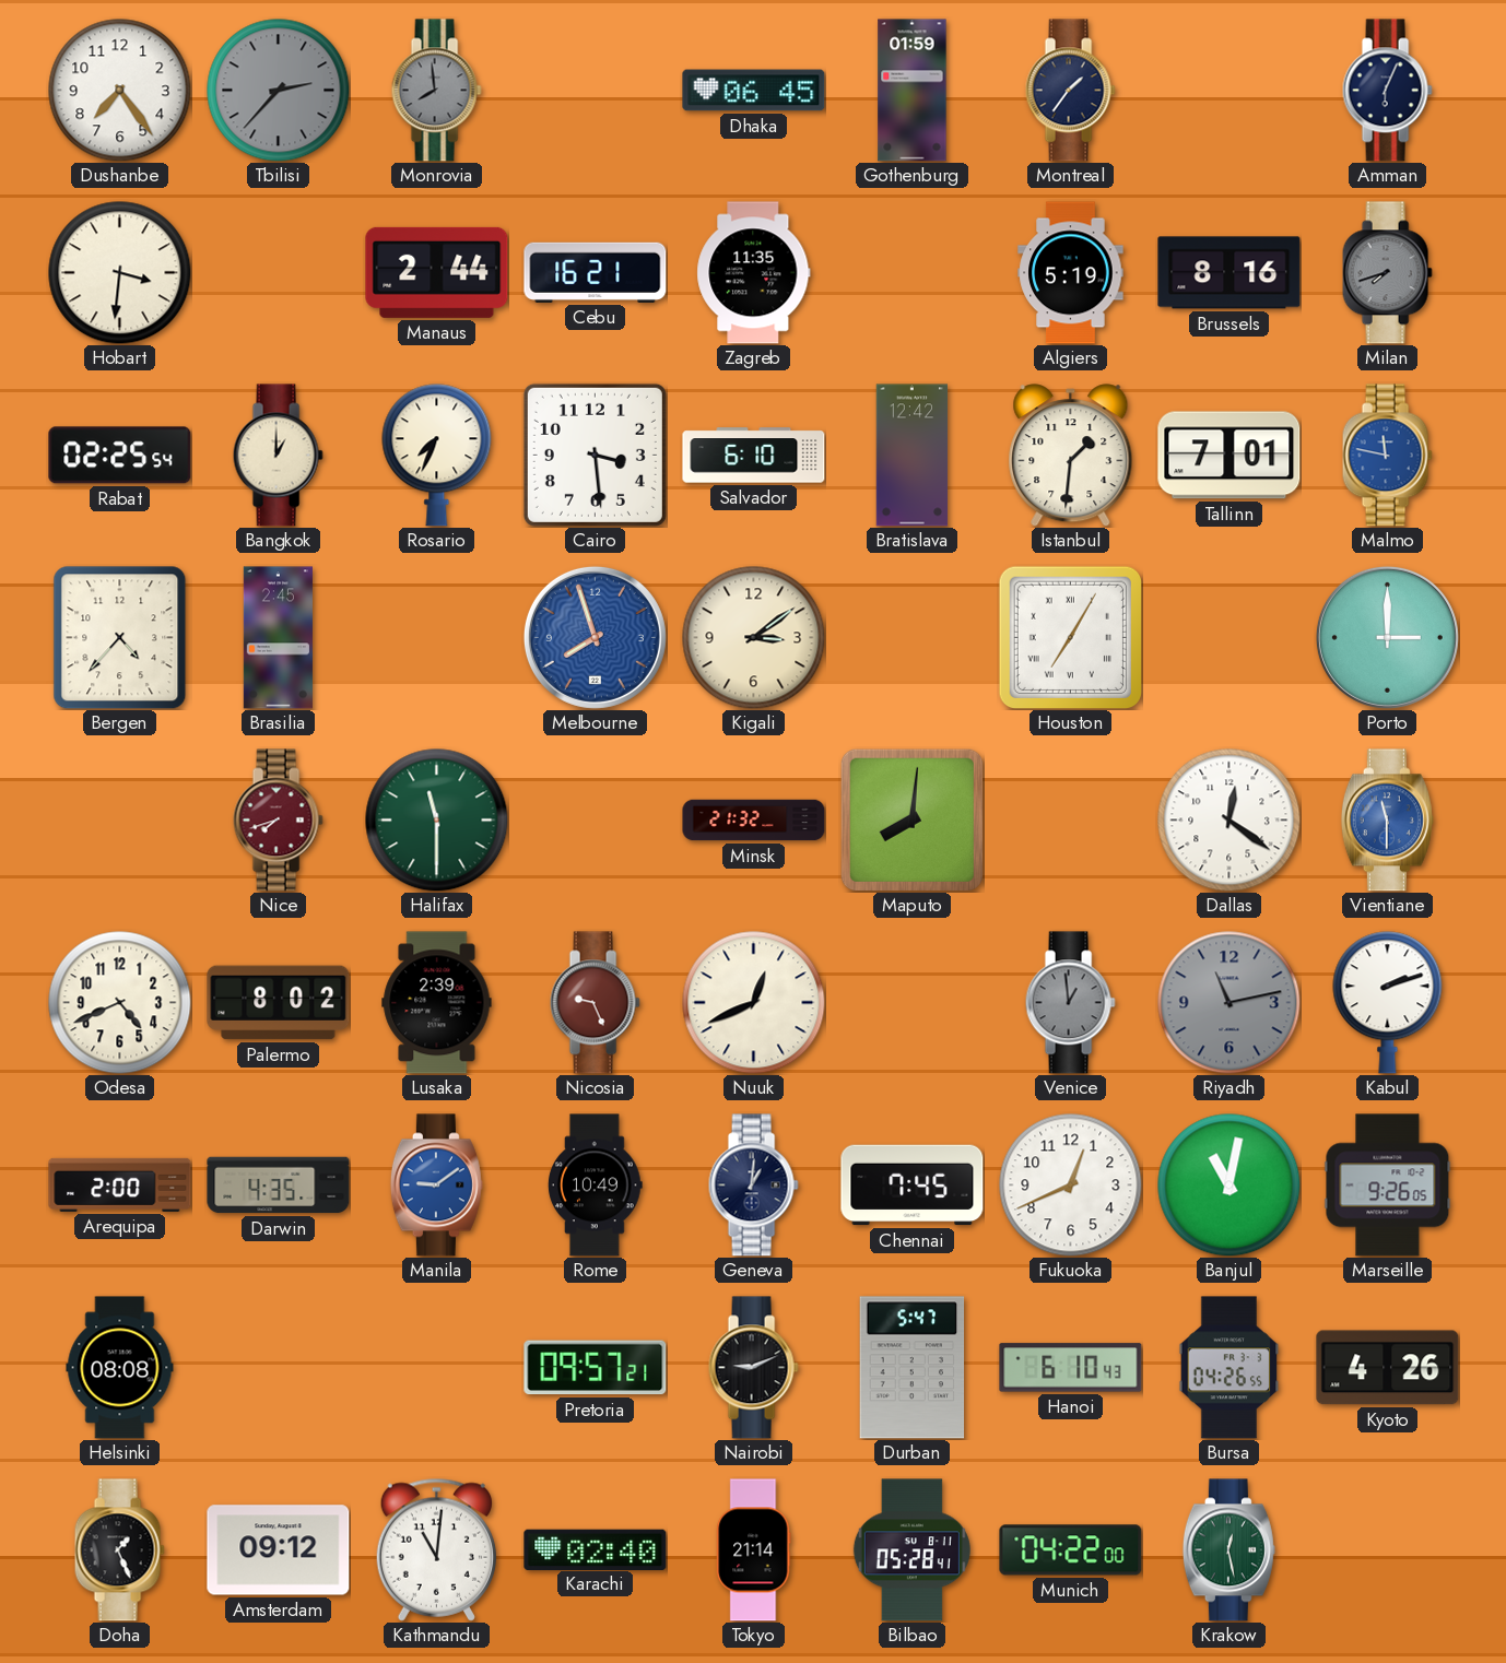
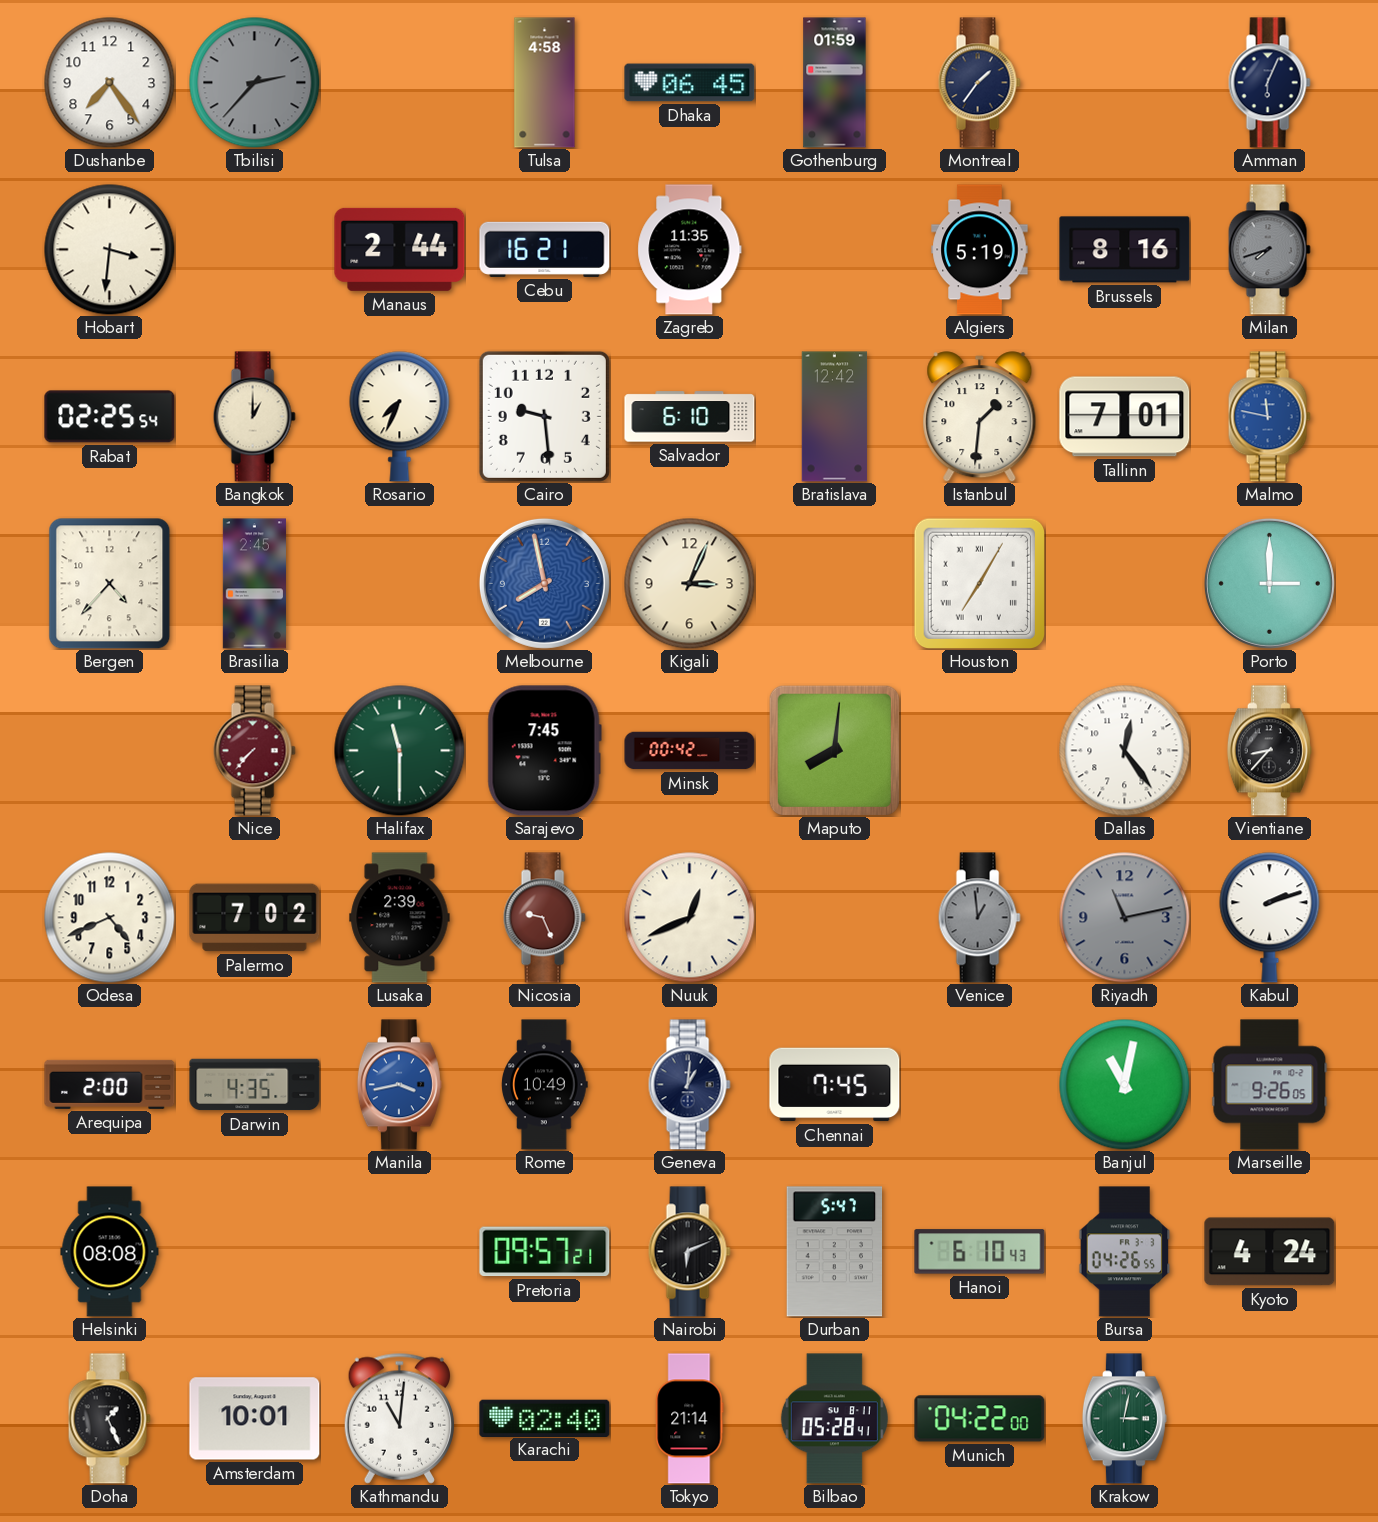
Monrovia: 7:59 -> none
Tulsa: none -> 4:58
Cairo: 3:29 -> 9:29
Melbourne: 7:57 -> 7:58
Kigali: 3:09 -> 3:04
Nice: 7:42 -> 7:37
Sarajevo: none -> 7:45
Minsk: 21:32 -> 00:42
Dallas: 12:21 -> 12:24
Vientiane: 11:30 -> 8:37
Vientiane dial: blue -> black
Palermo: 8:02 -> 7:02
Manila: 9:09 -> 3:43
Fukuoka: 12:41 -> none
Nairobi: 9:11 -> 6:11
Kyoto: 4:26 -> 4:24
Amsterdam: 09:12 -> 10:01
Krakow: 12:28 -> 3:02
